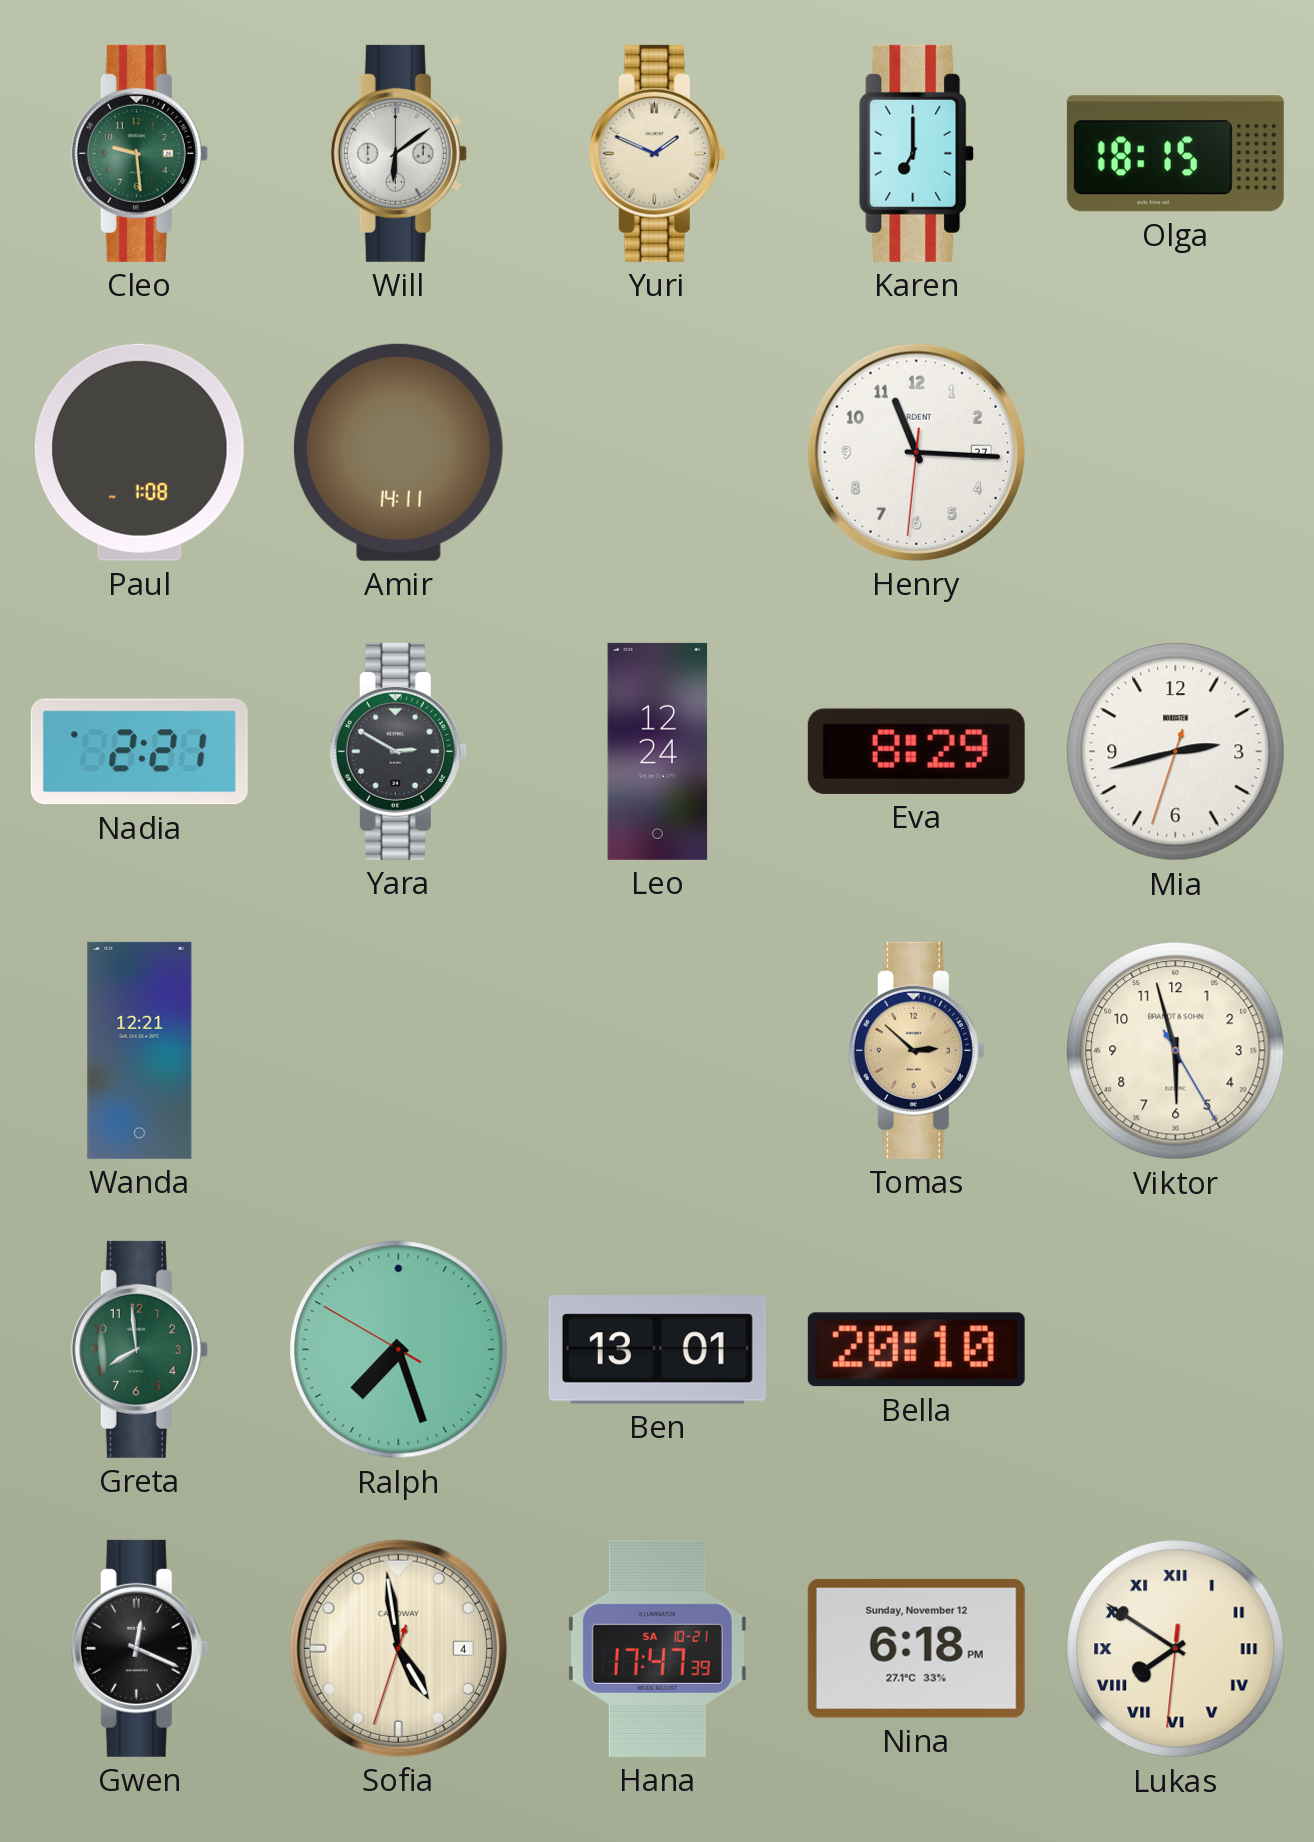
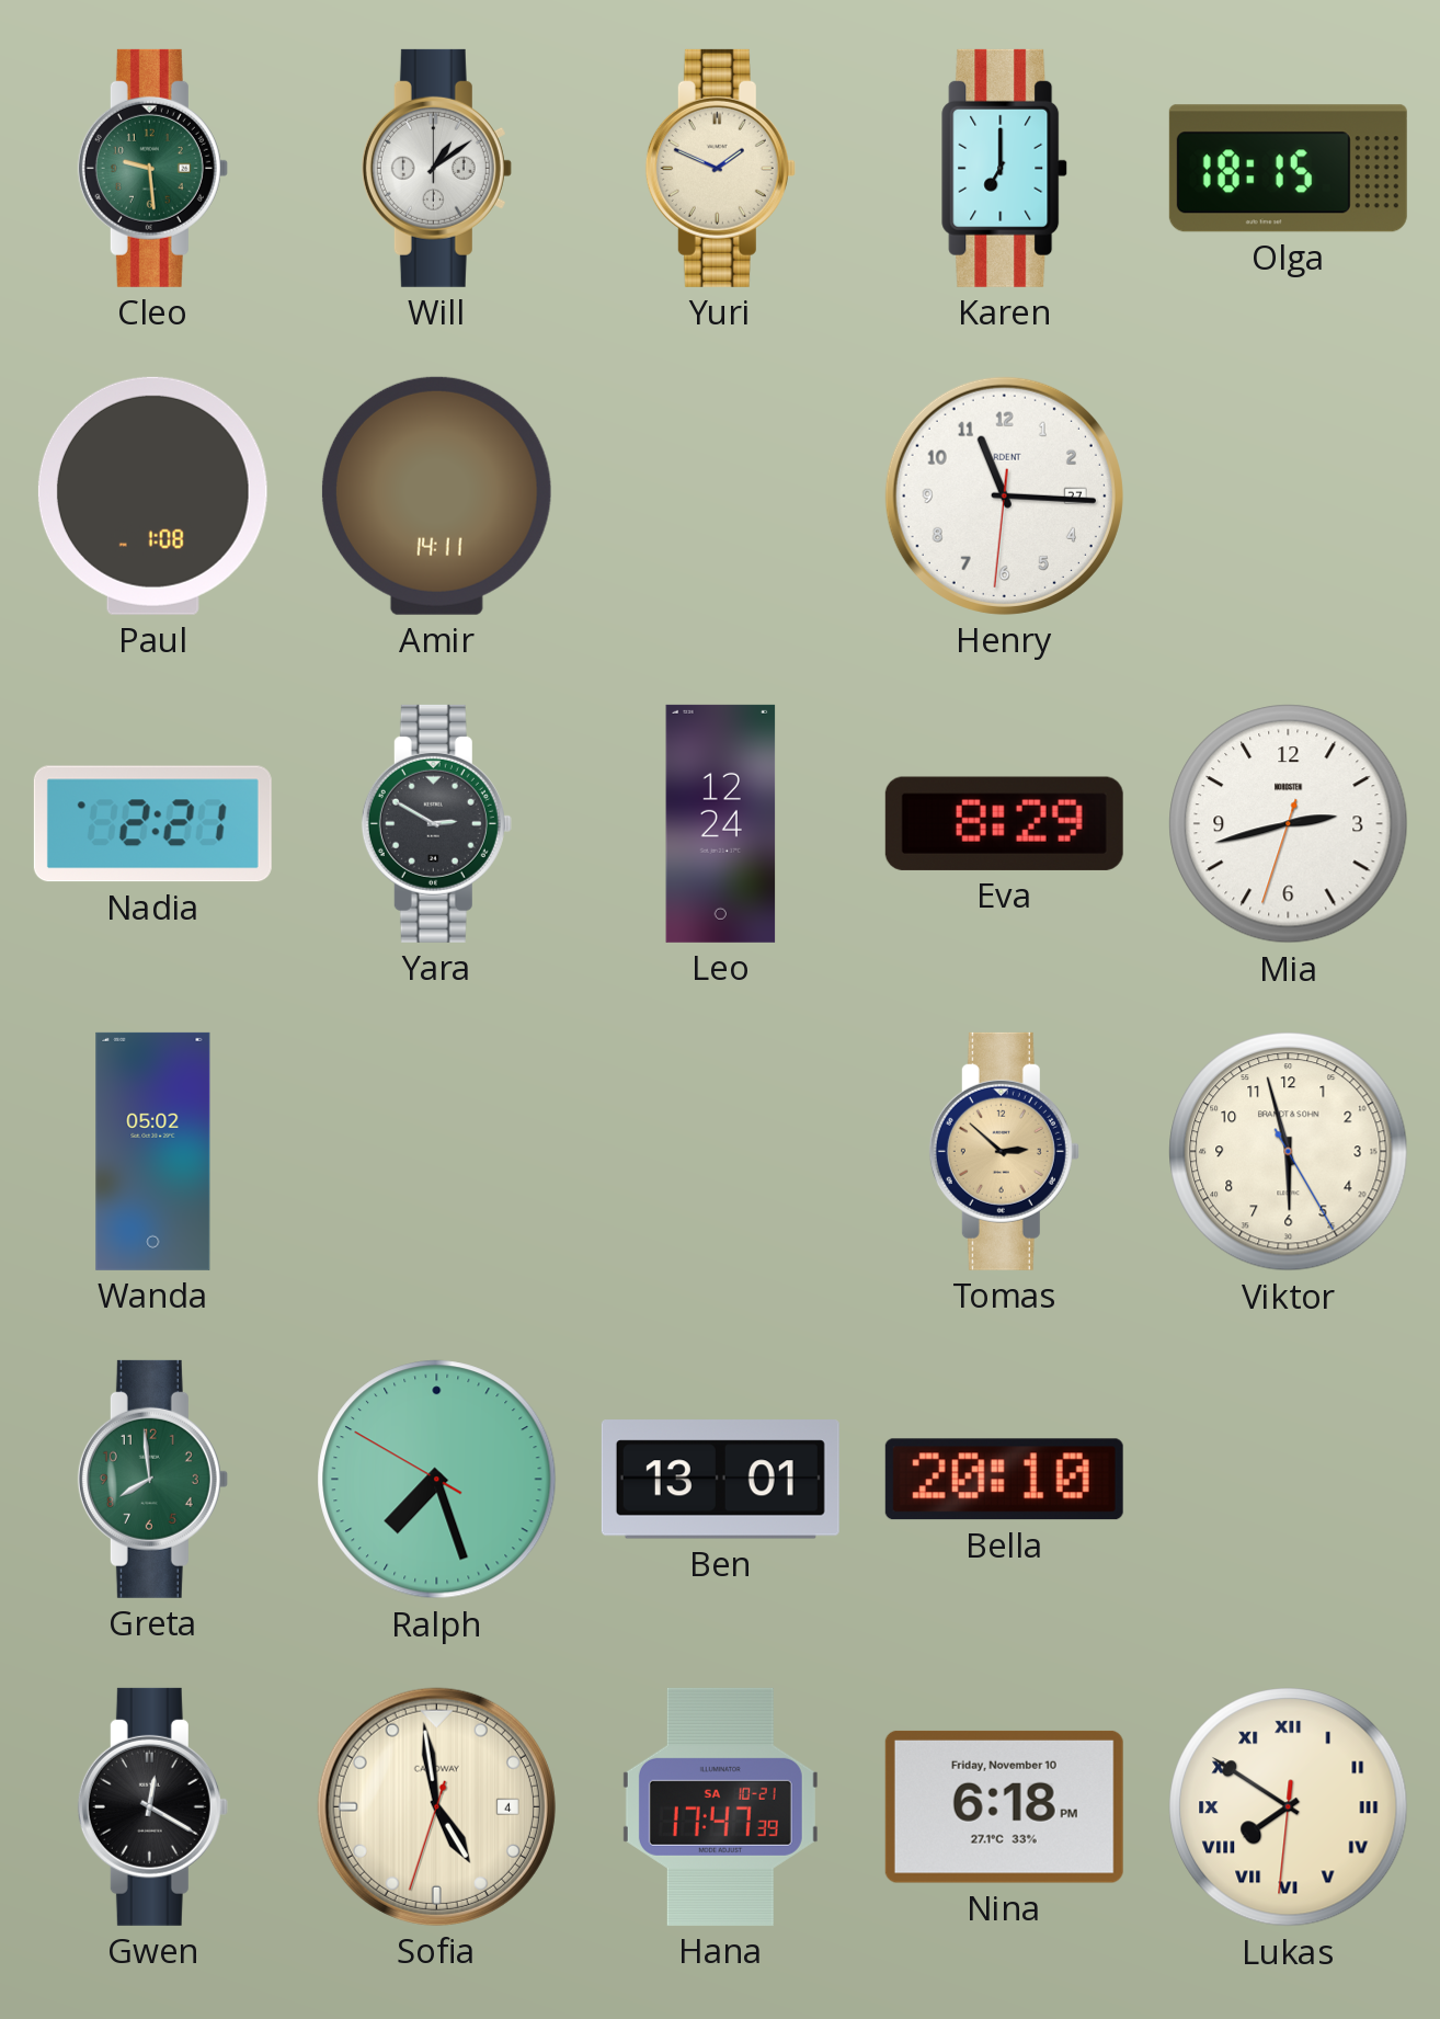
Will: 6:09 -> 1:09
Wanda: 12:21 -> 05:02
Gwen: 12:19 -> 12:20
Nina date: Sunday, November 12 -> Friday, November 10
